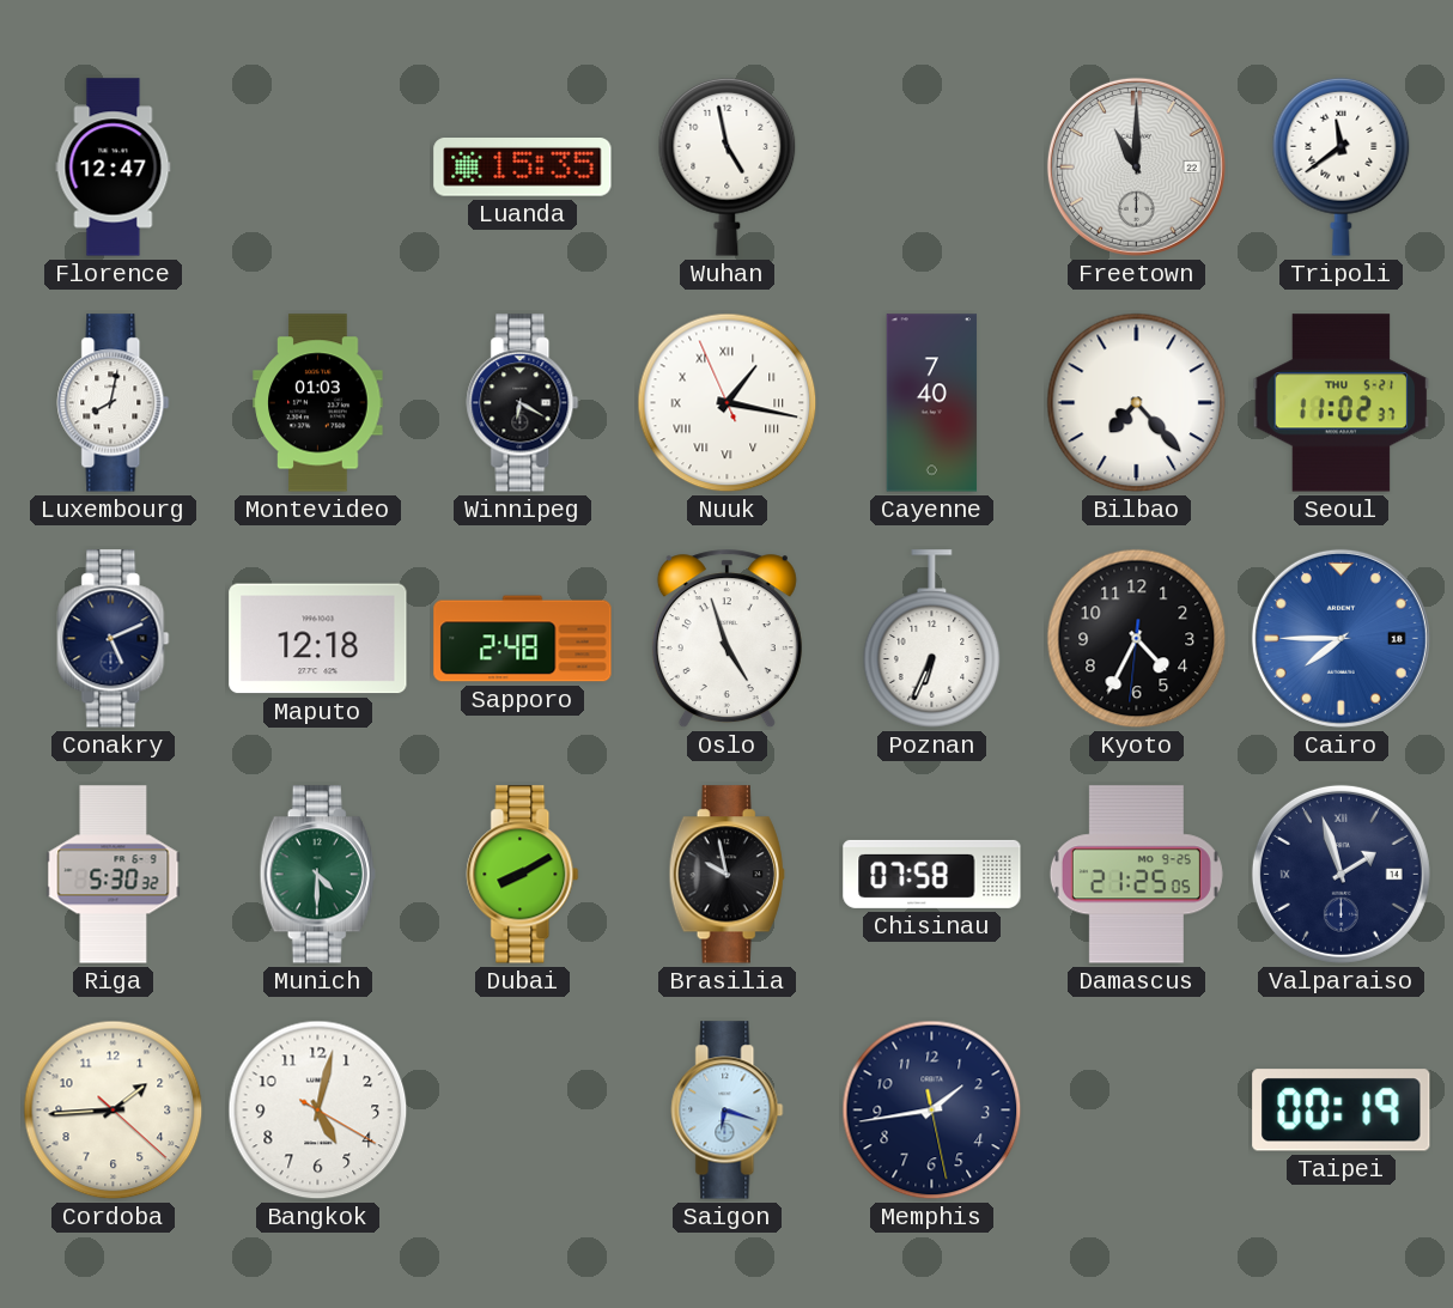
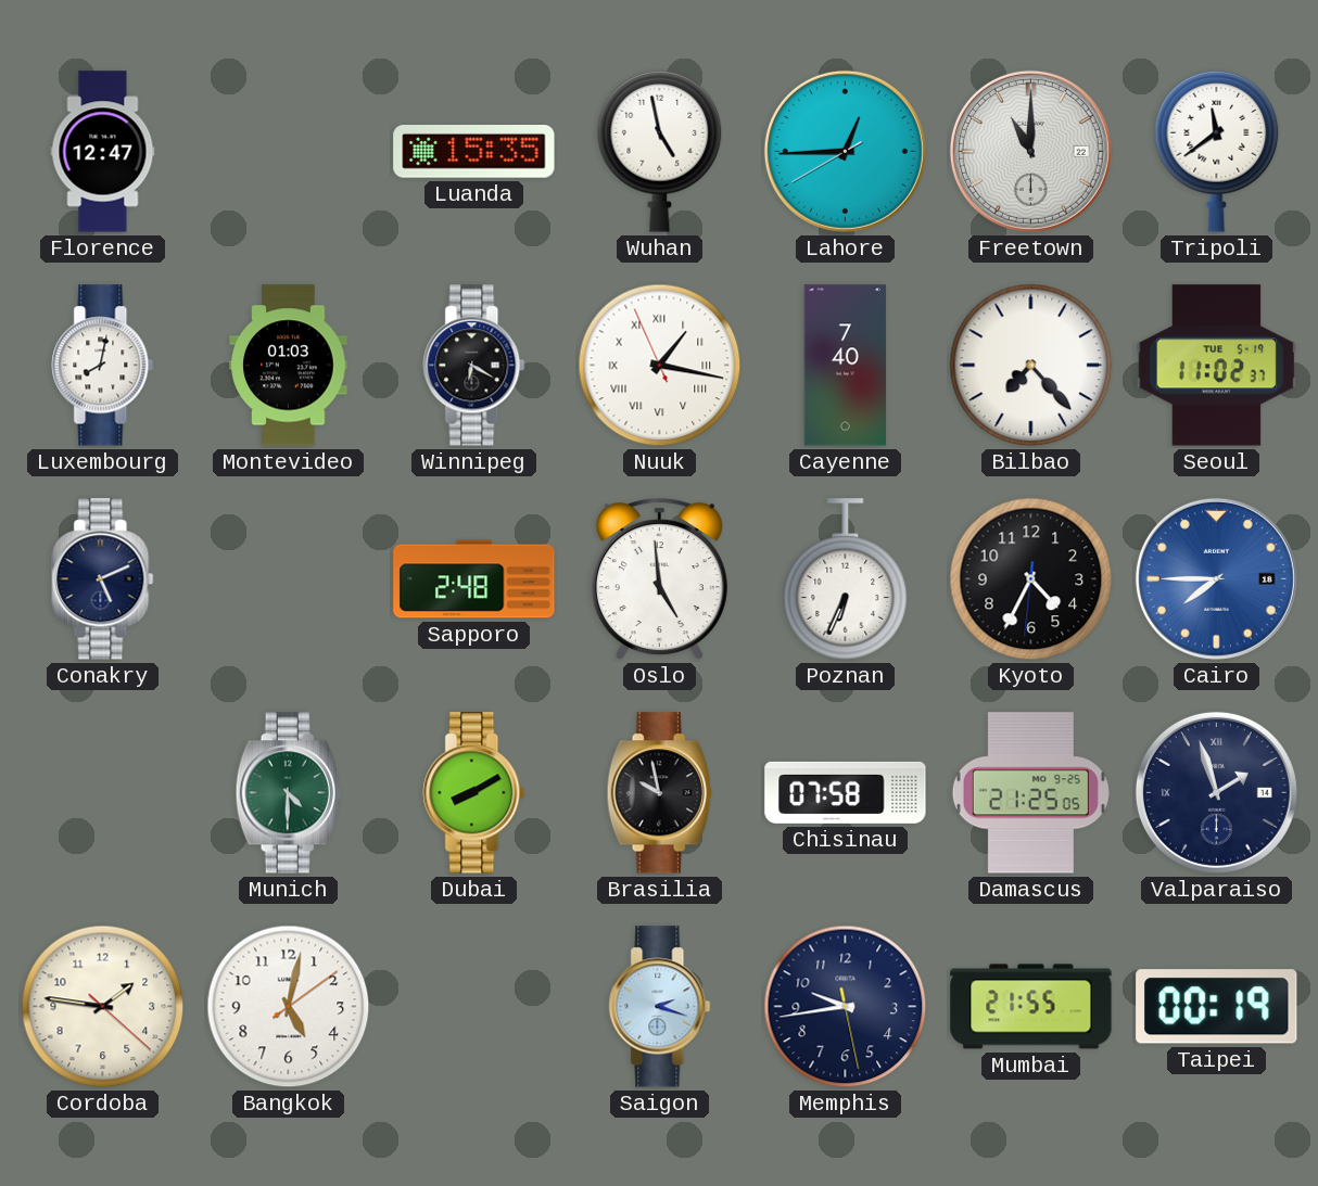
Lahore: none -> 12:44
Seoul date: THU 5-21 -> TUE 5-19
Maputo: 12:18 -> none
Oslo: 4:57 -> 4:59
Riga: 5:30 -> none
Cordoba: 1:44 -> 1:46
Bangkok: 5:02:20 -> 5:02:09
Saigon: 6:18 -> 2:18
Memphis: 1:43 -> 9:43
Mumbai: none -> 21:55
